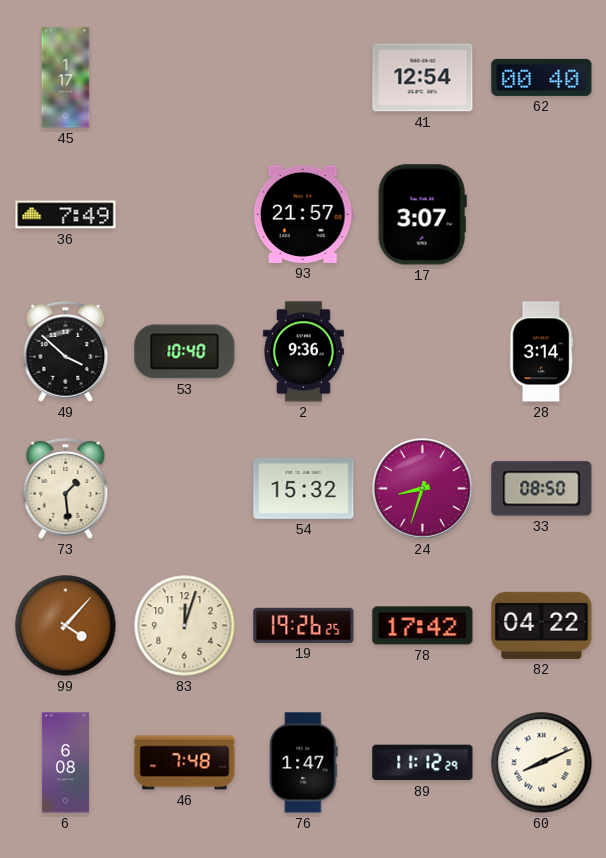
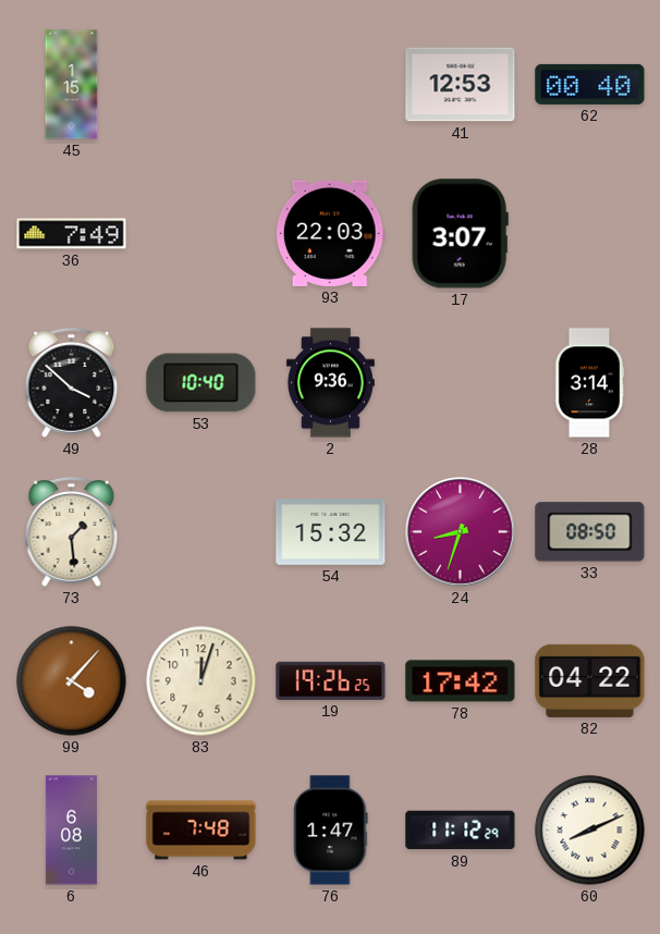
45: 1:17 -> 1:15
41: 12:54 -> 12:53
93: 21:57 -> 22:03
